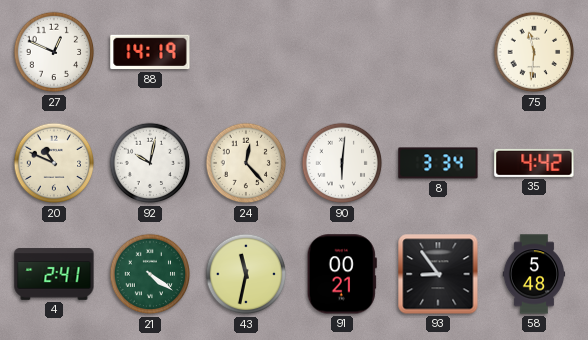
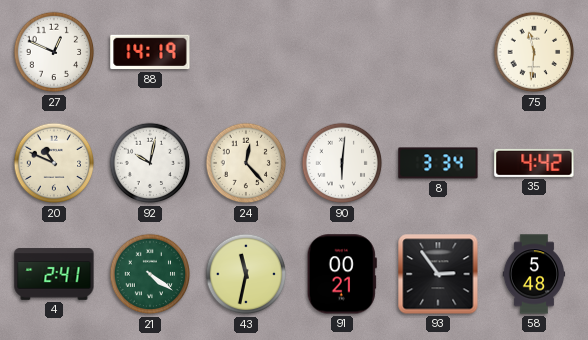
93: 8:54 -> 2:54
